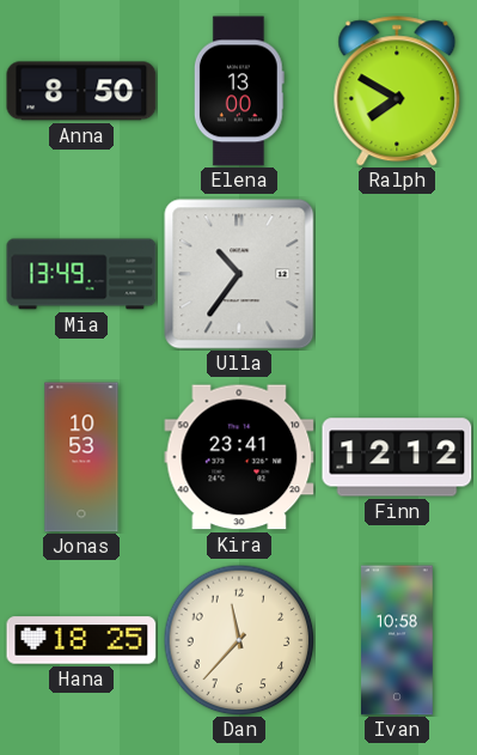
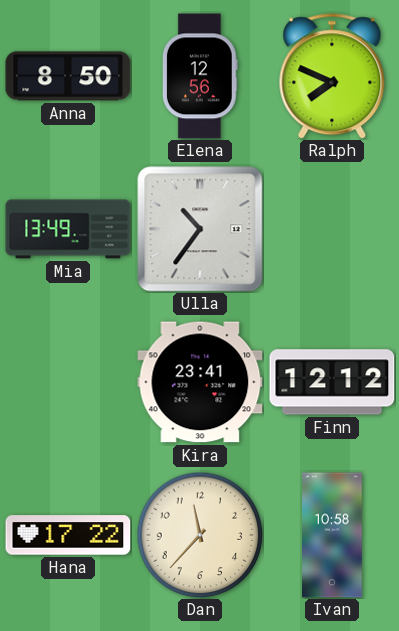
Elena: 13:00 -> 12:56
Ralph: 7:50 -> 7:49
Jonas: 10:53 -> none
Hana: 18:25 -> 17:22
